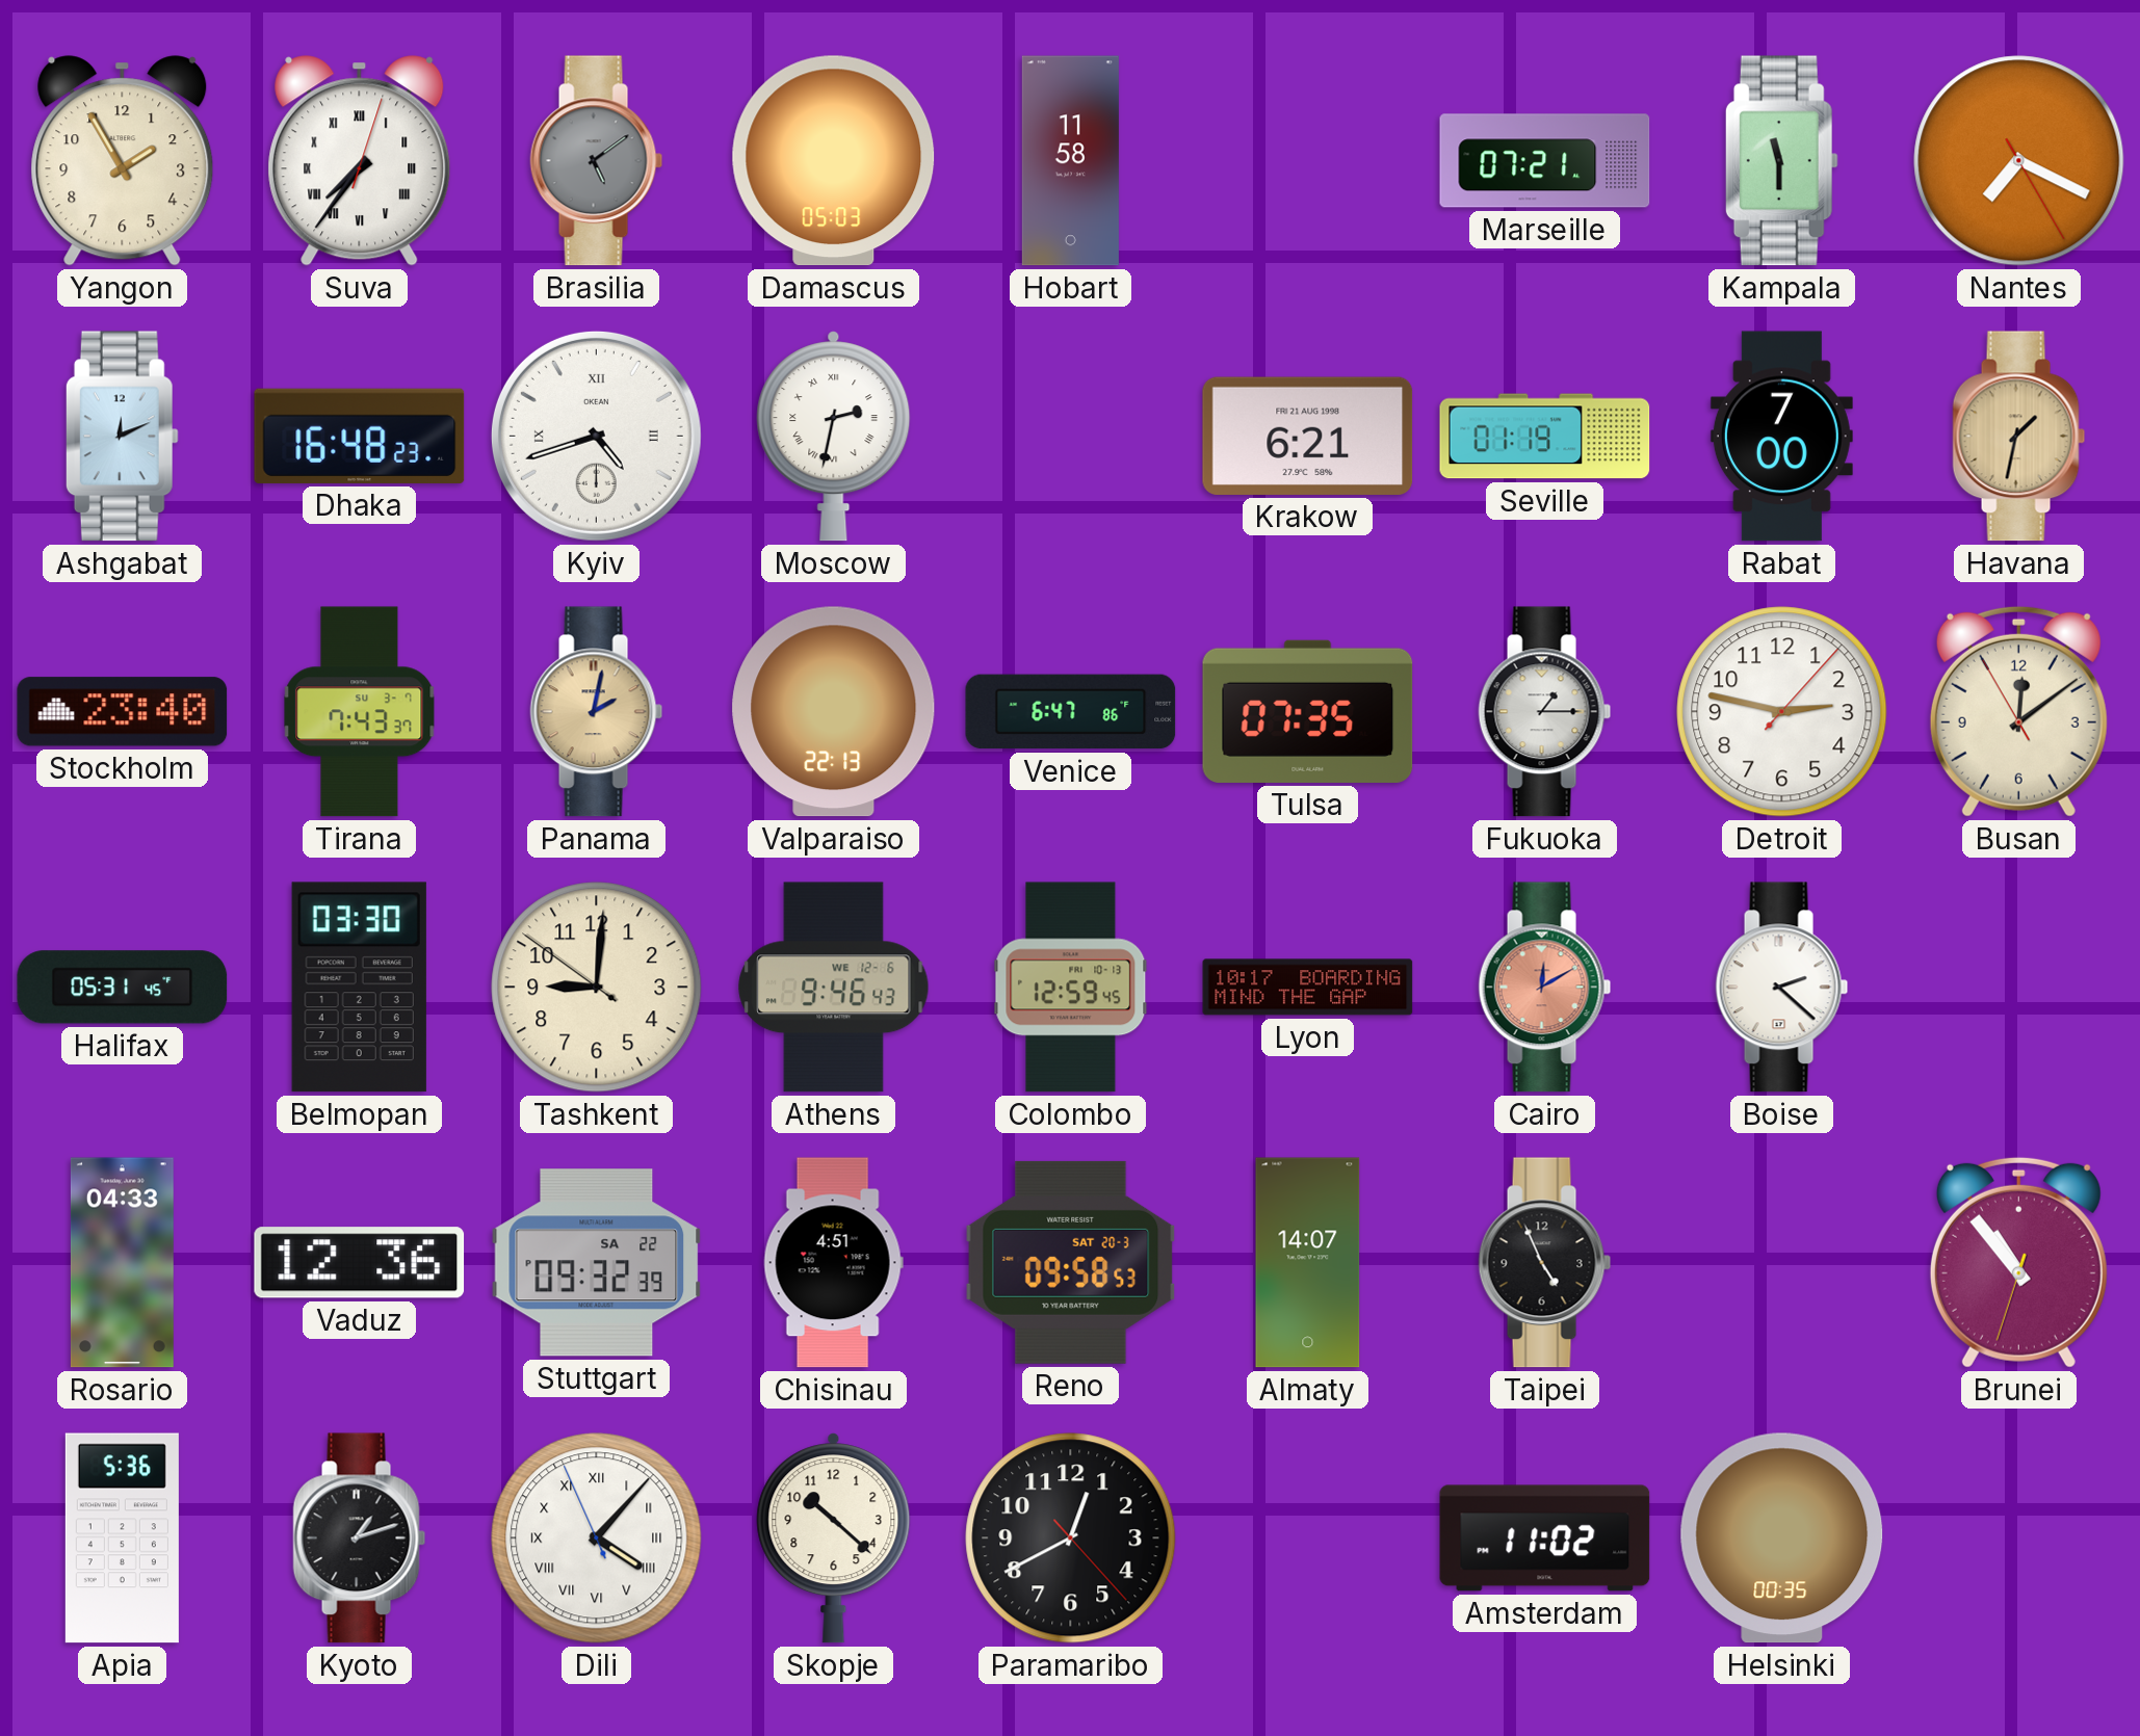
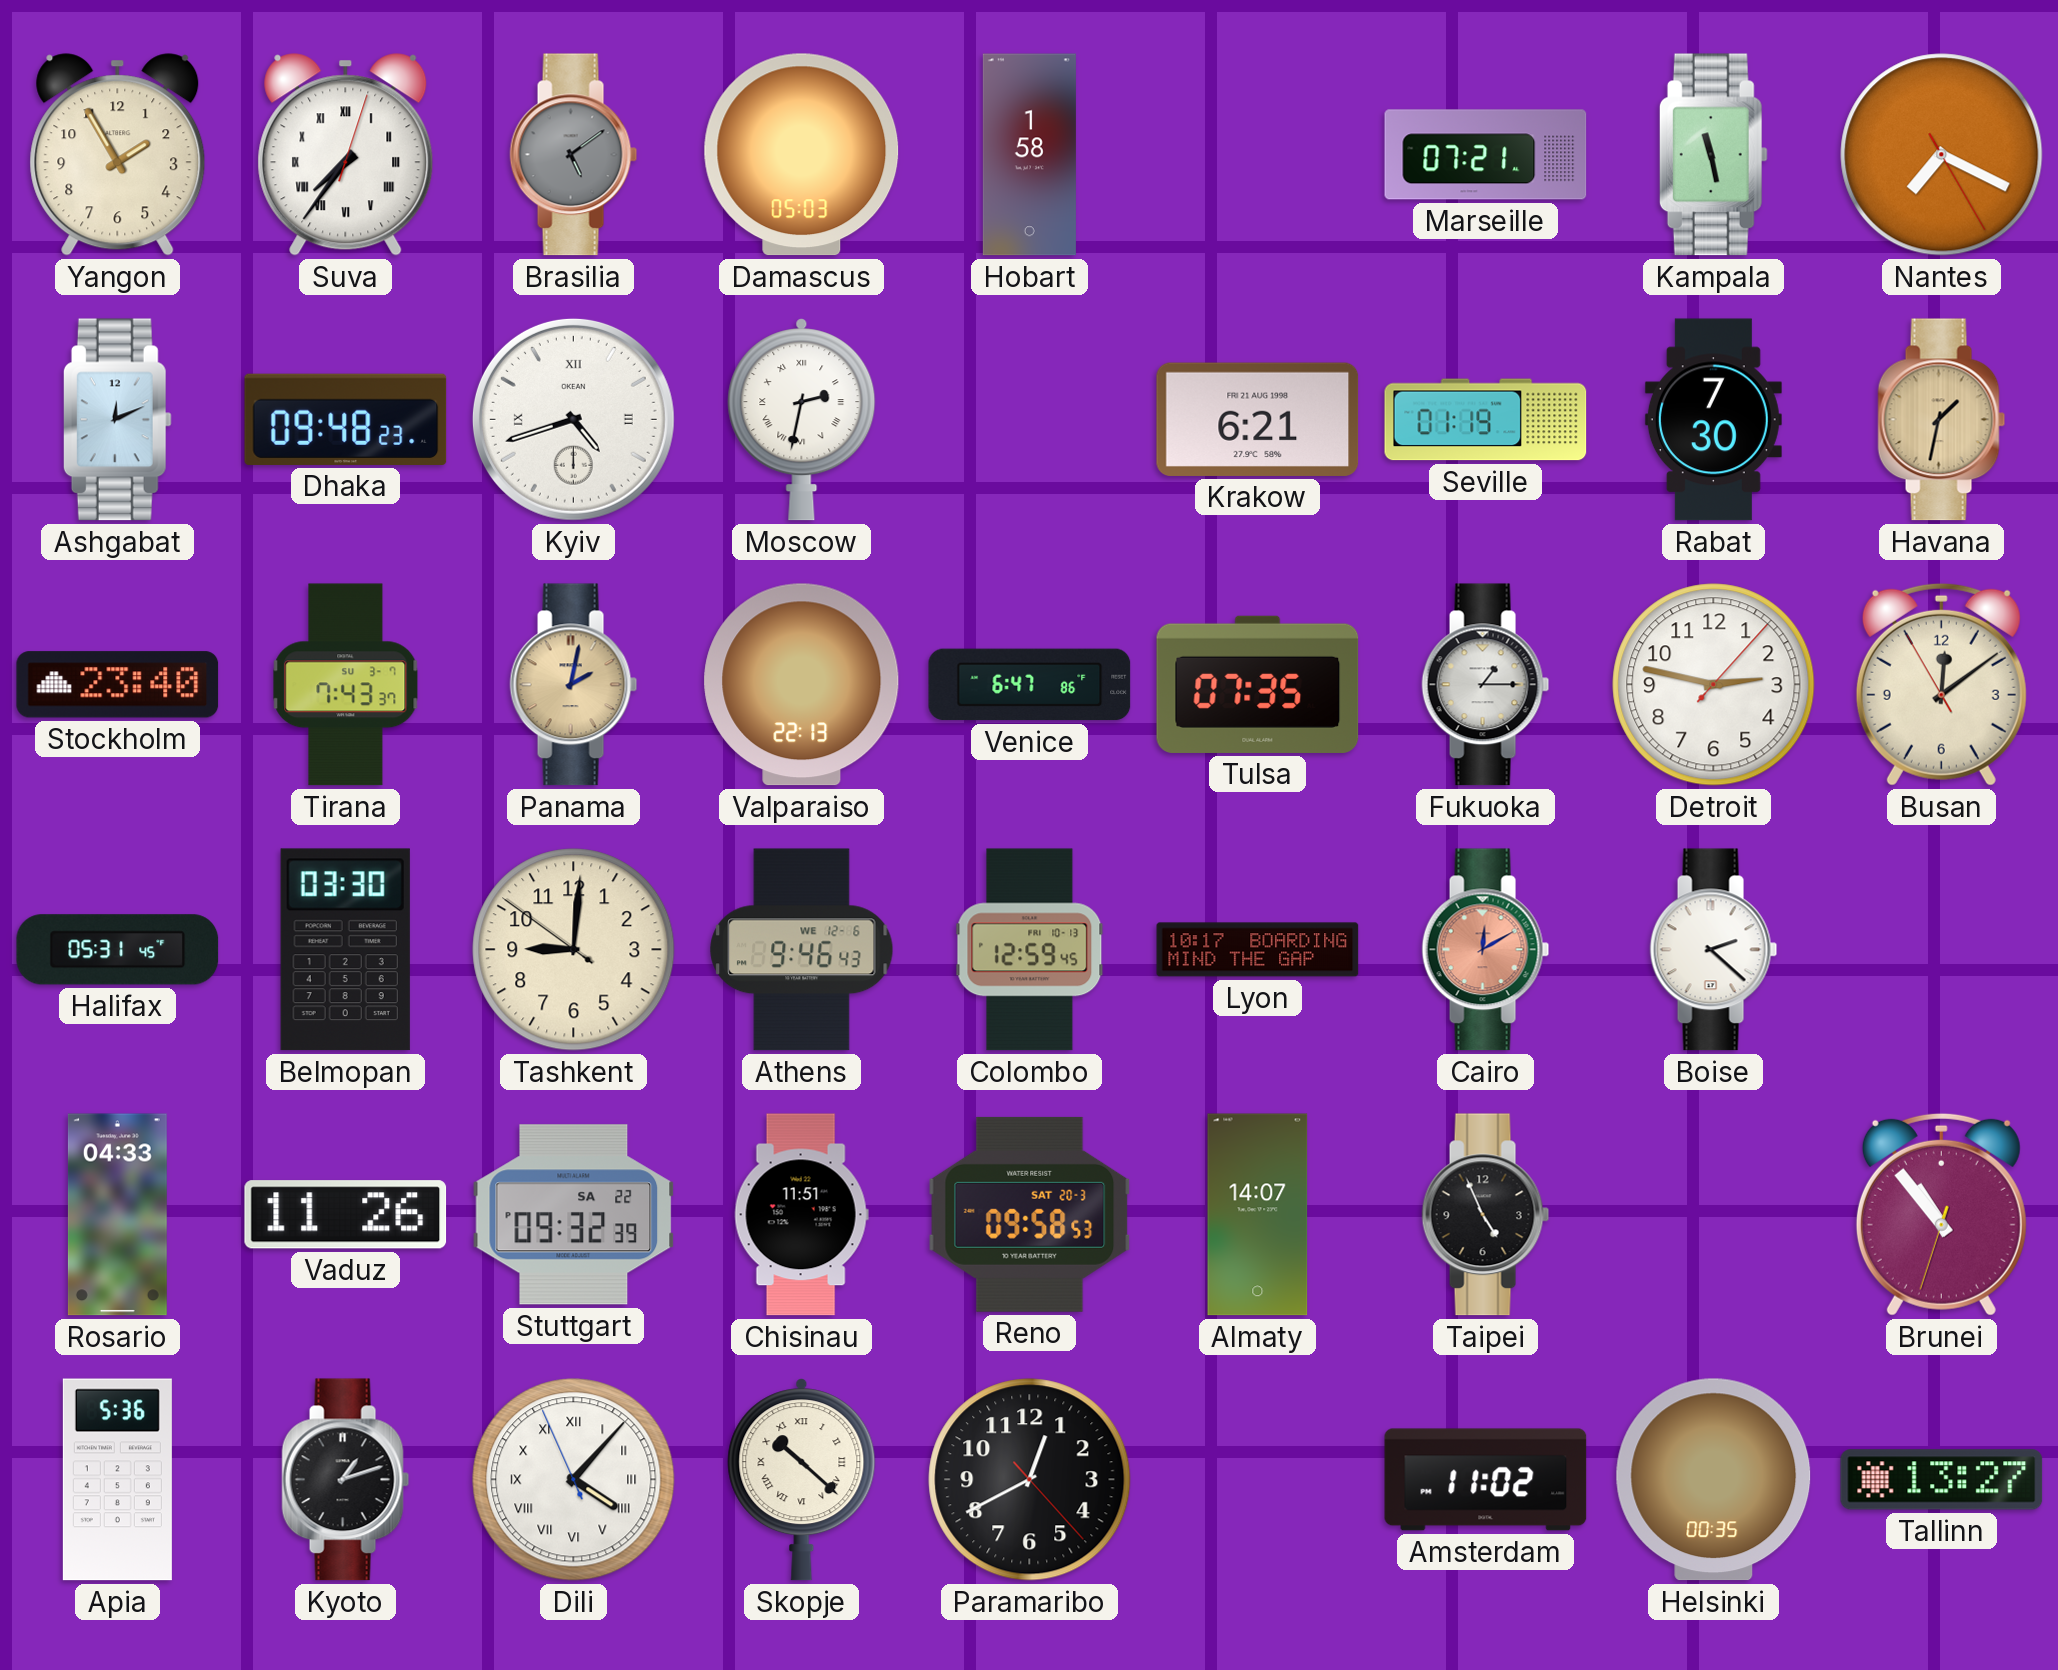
Hobart: 11:58 -> 1:58
Kampala: 11:30 -> 11:28
Dhaka: 16:48 -> 09:48
Rabat: 7:00 -> 7:30
Vaduz: 12:36 -> 11:26
Chisinau: 4:51 -> 11:51
Skopje numerals: Arabic -> Roman
Tallinn: none -> 13:27
